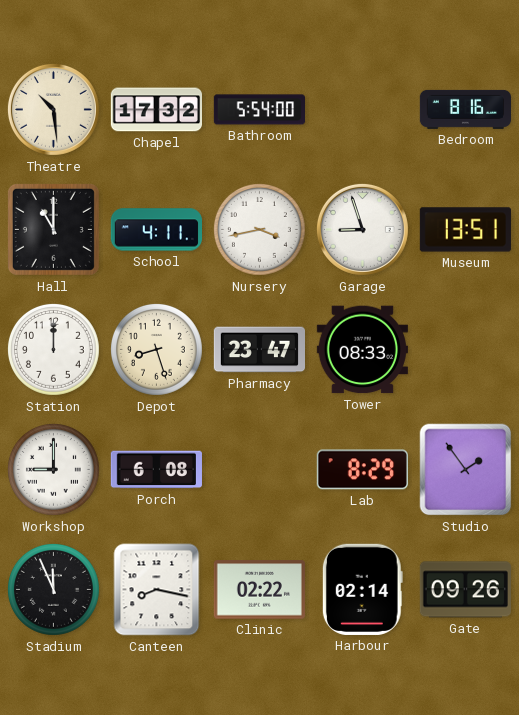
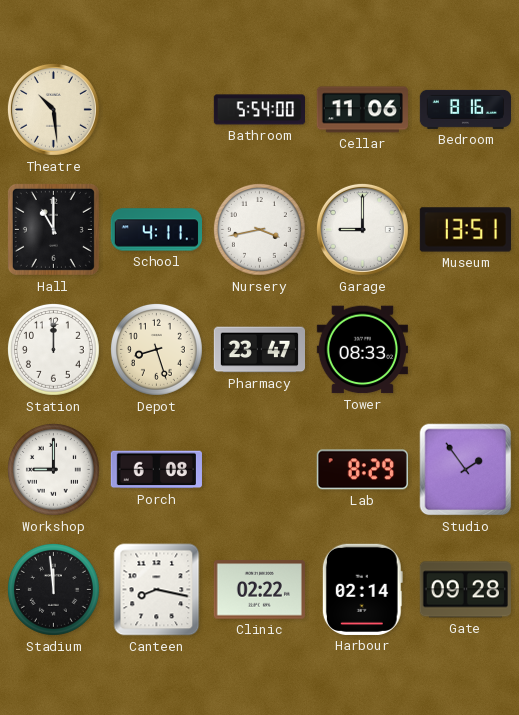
Chapel: 17:32 -> none
Cellar: none -> 11:06
Garage: 8:57 -> 9:00
Stadium: 11:56 -> 11:59
Gate: 09:26 -> 09:28
